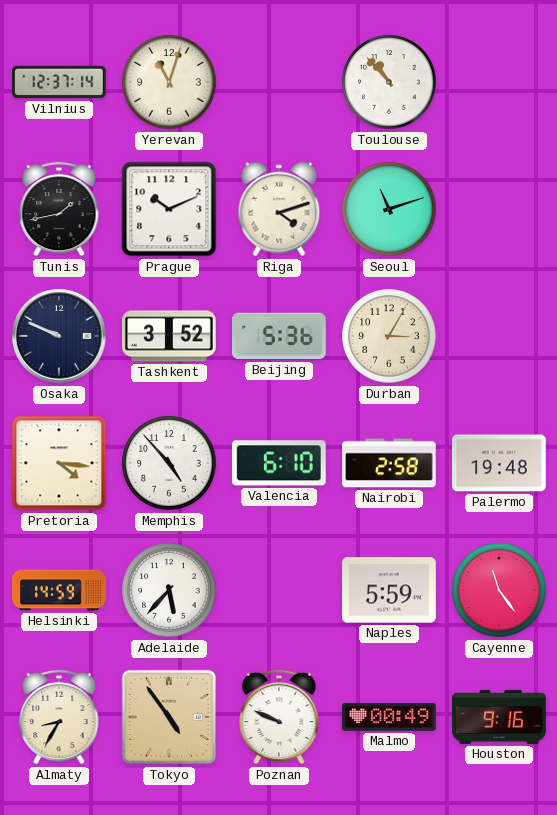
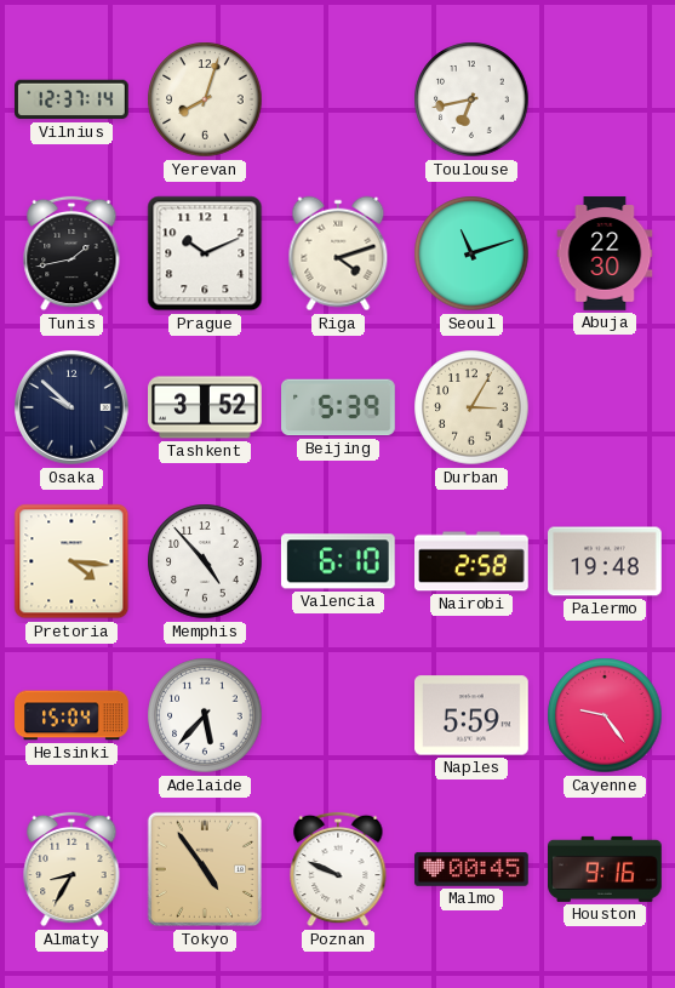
Yerevan: 11:03 -> 8:03
Toulouse: 10:53 -> 6:43
Abuja: none -> 22:30
Osaka: 9:49 -> 9:52
Beijing: 5:36 -> 5:39
Helsinki: 14:59 -> 15:04
Cayenne: 11:24 -> 9:24
Malmo: 00:49 -> 00:45
